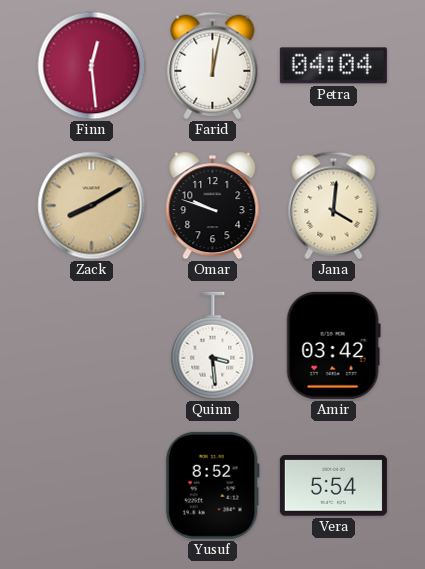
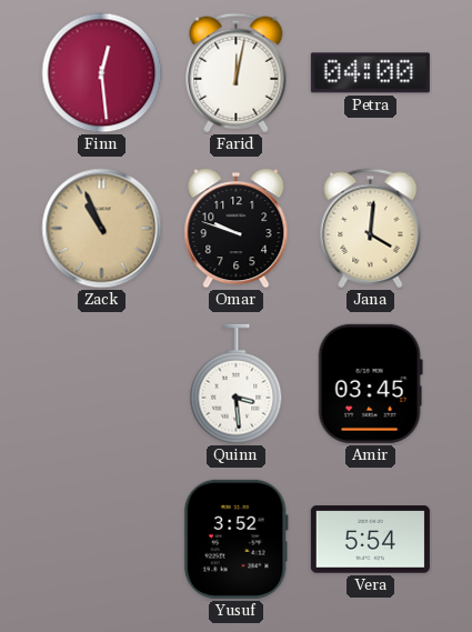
Petra: 04:04 -> 04:00
Zack: 8:10 -> 10:56
Amir: 03:42 -> 03:45
Yusuf: 8:52 -> 3:52
